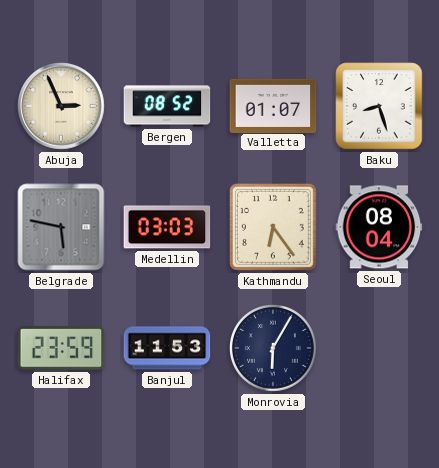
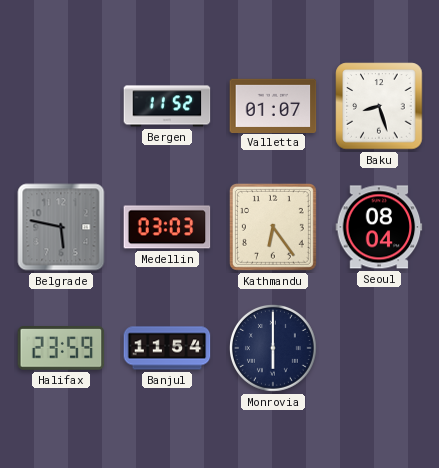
Abuja: 2:56 -> none
Bergen: 08:52 -> 11:52
Banjul: 11:53 -> 11:54
Monrovia: 6:05 -> 6:00
